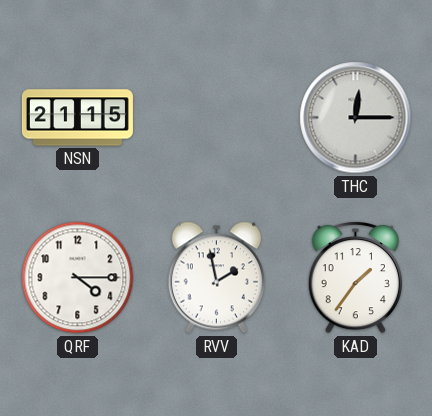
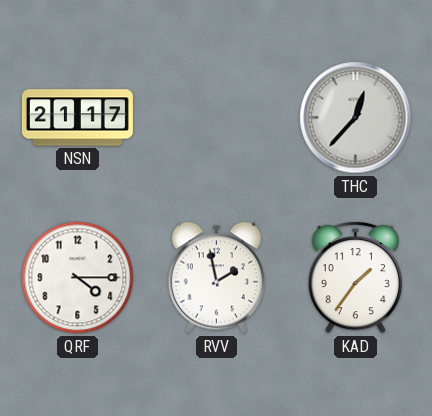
NSN: 21:15 -> 21:17
THC: 12:15 -> 12:37
